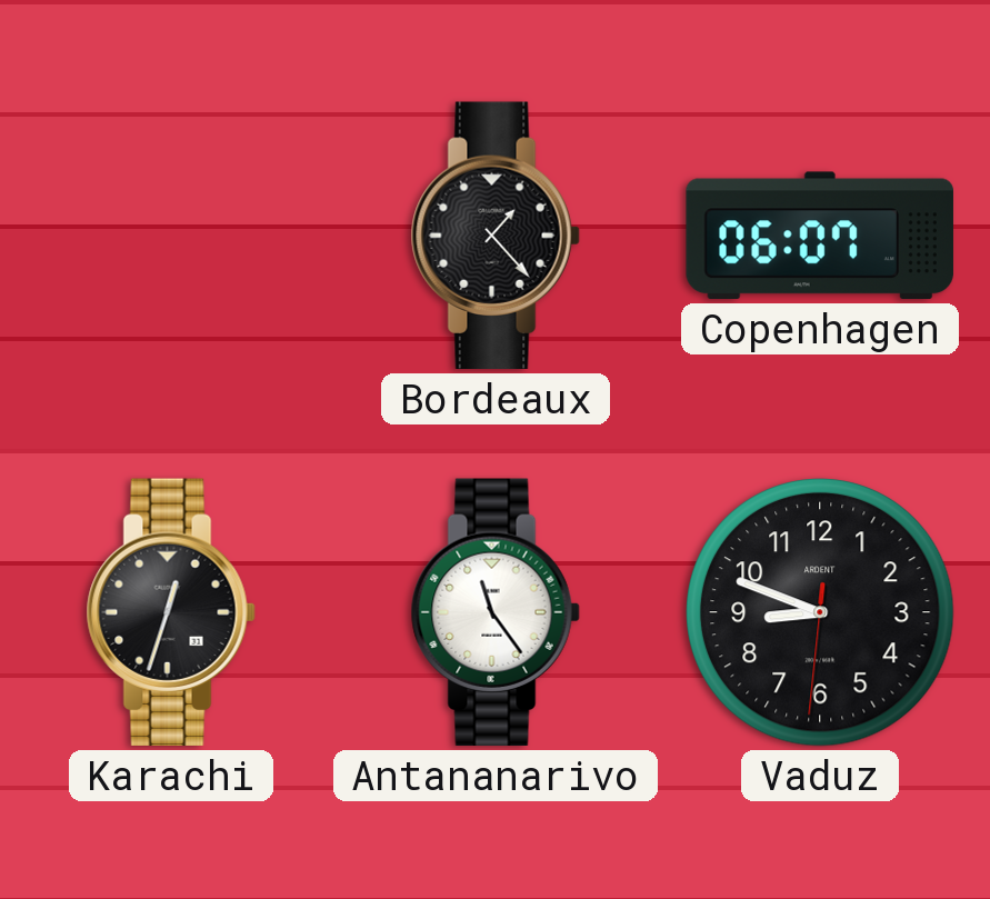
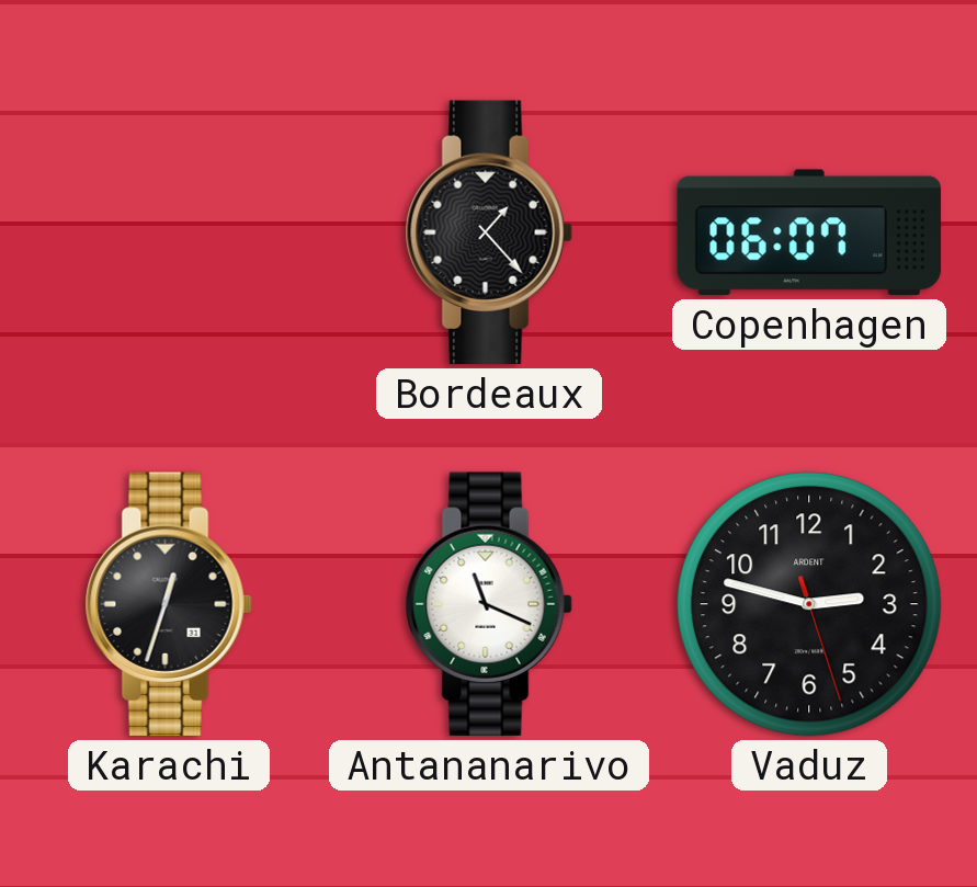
Antananarivo: 11:24 -> 11:19
Vaduz: 8:48 -> 2:47
